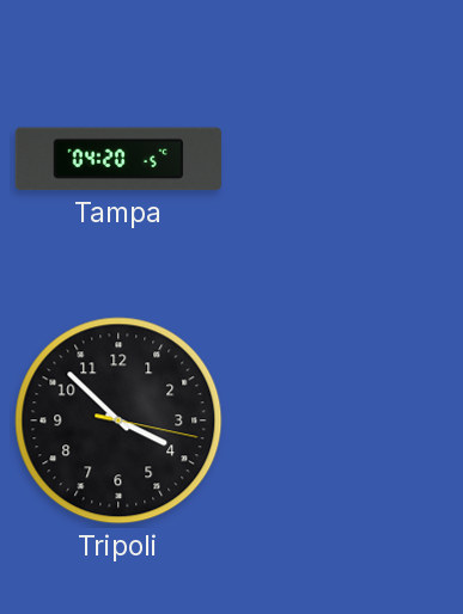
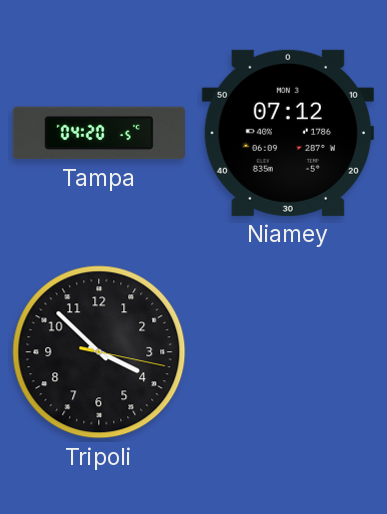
Niamey: none -> 07:12
